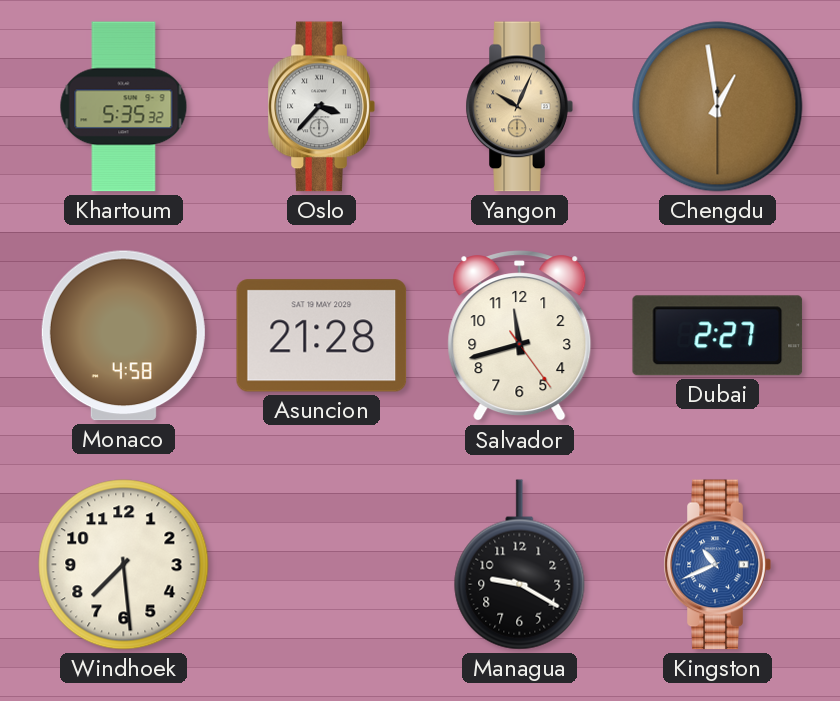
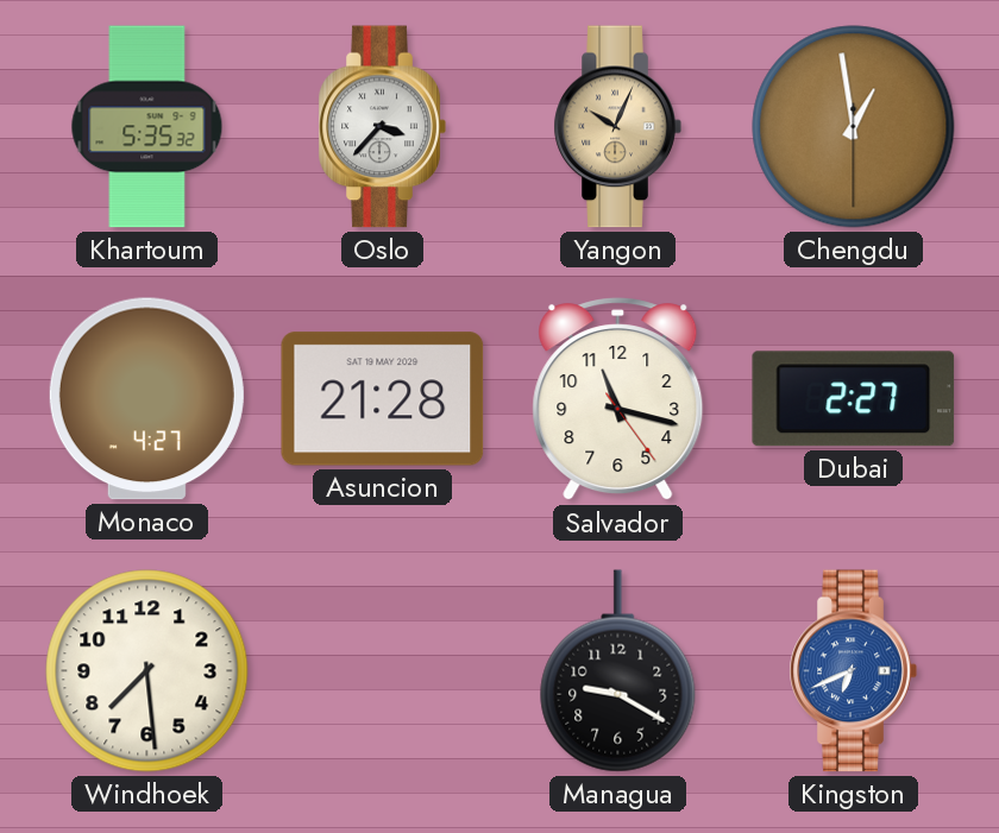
Monaco: 4:58 -> 4:27
Salvador: 11:42 -> 11:17
Kingston: 10:41 -> 6:41
